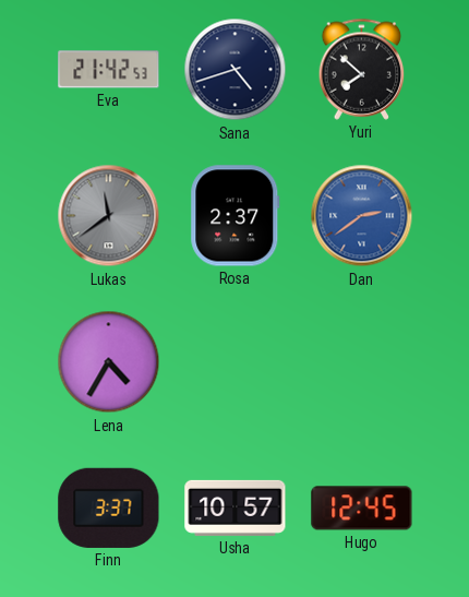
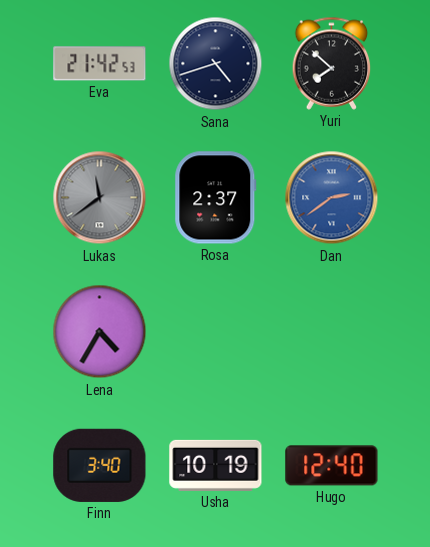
Finn: 3:37 -> 3:40
Usha: 10:57 -> 10:19
Hugo: 12:45 -> 12:40
